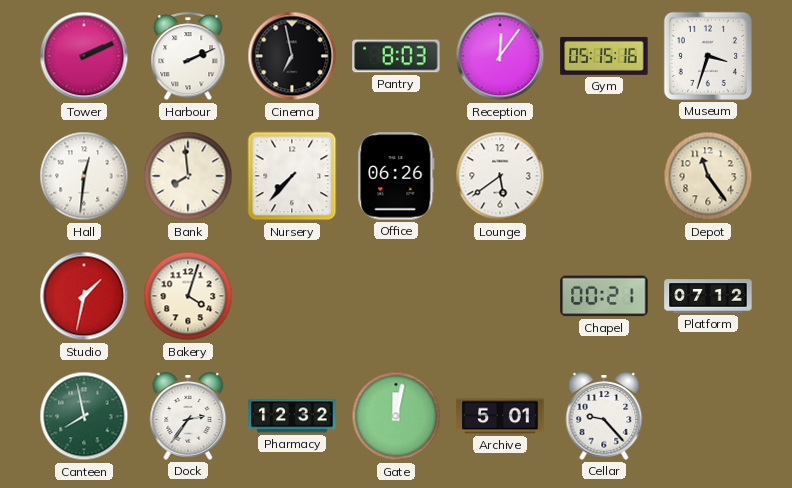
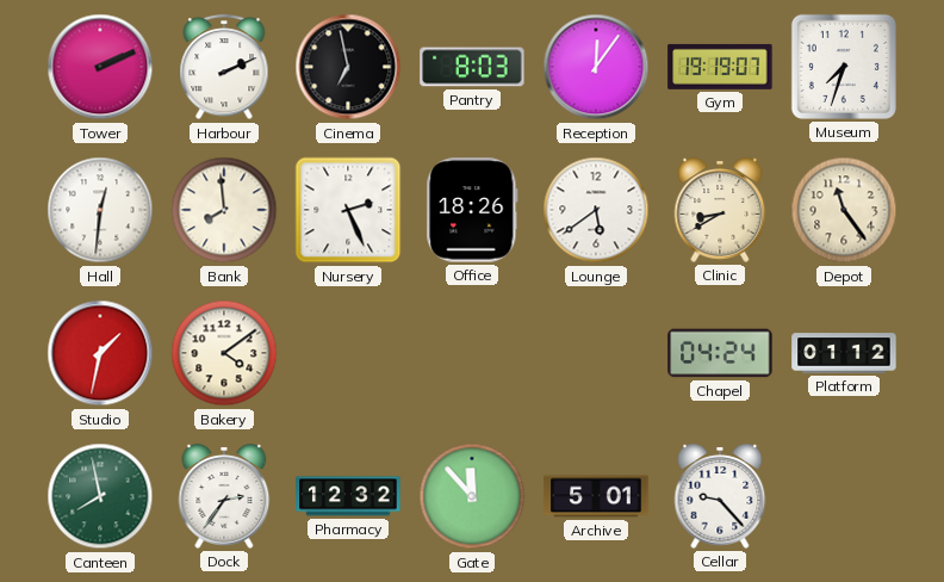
Gym: 05:15 -> 19:19
Museum: 3:33 -> 7:33
Nursery: 7:37 -> 2:26
Office: 06:26 -> 18:26
Clinic: none -> 8:40
Bakery: 4:03 -> 4:09
Chapel: 00:21 -> 04:24
Platform: 07:12 -> 01:12
Gate: 12:02 -> 11:53
